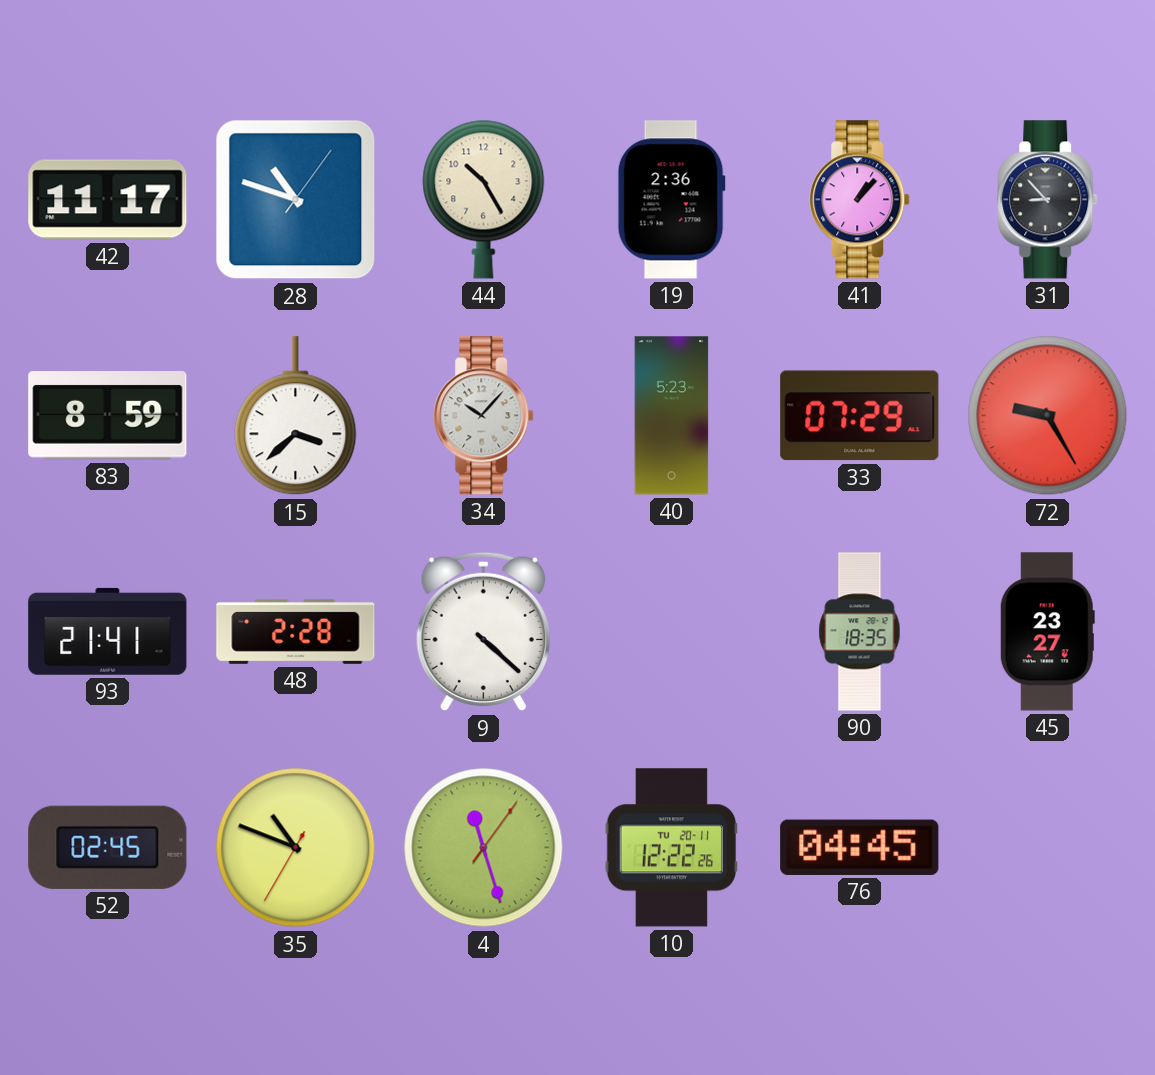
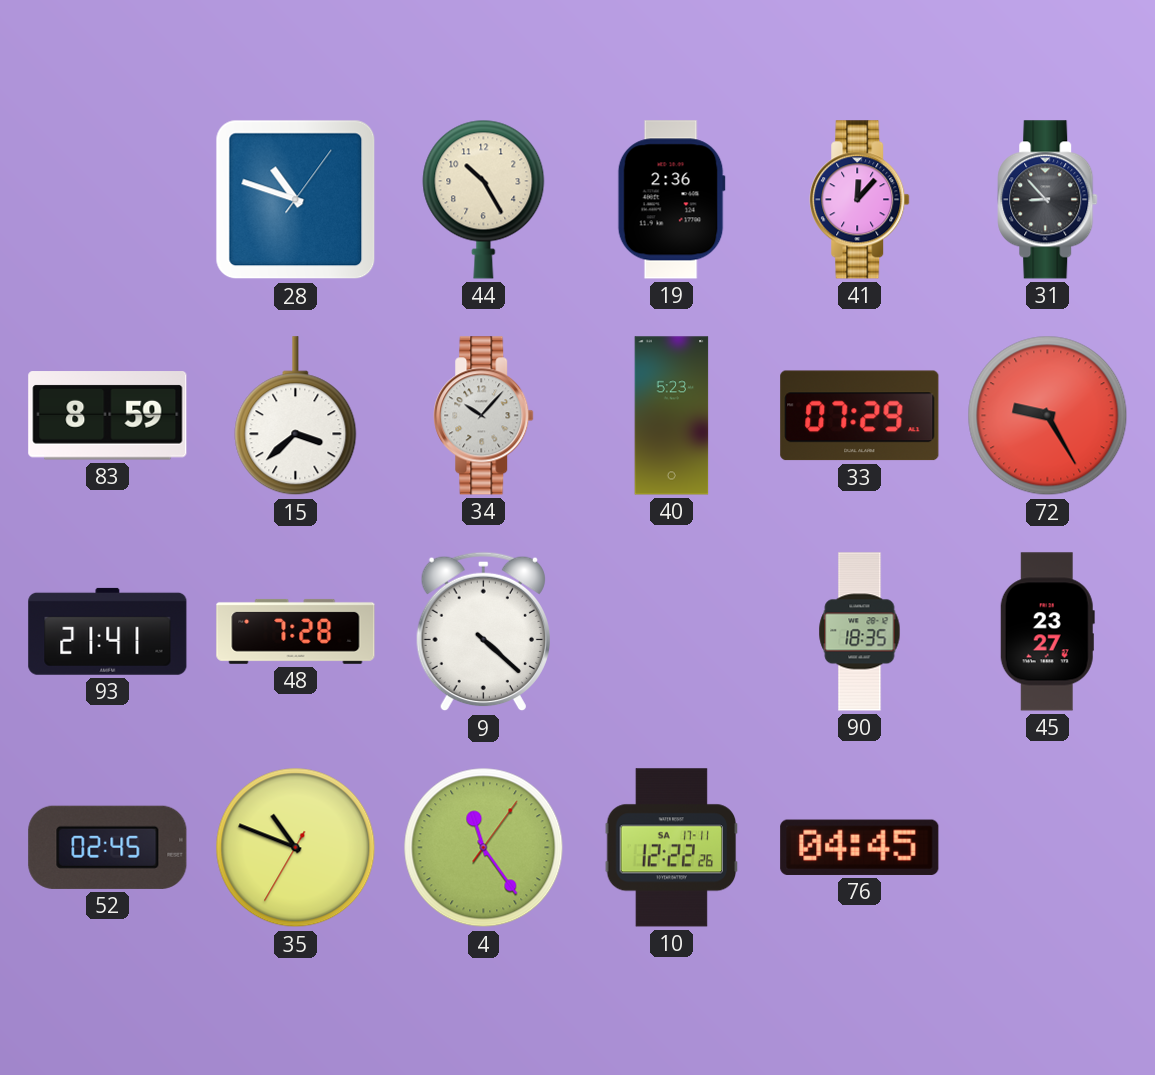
42: 11:17 -> none
41: 1:07 -> 12:07
48: 2:28 -> 7:28
4: 11:27 -> 11:24
10 date: TU 20-11 -> SA 17-11
